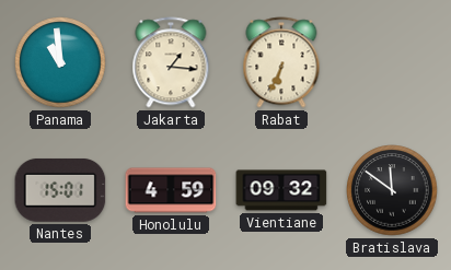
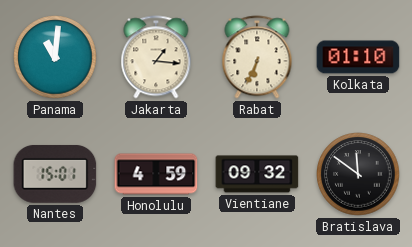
Panama: 10:59 -> 11:01
Kolkata: none -> 01:10
